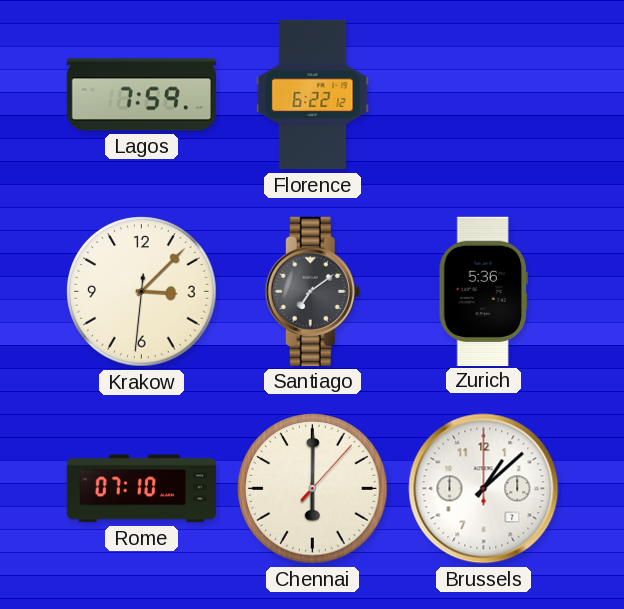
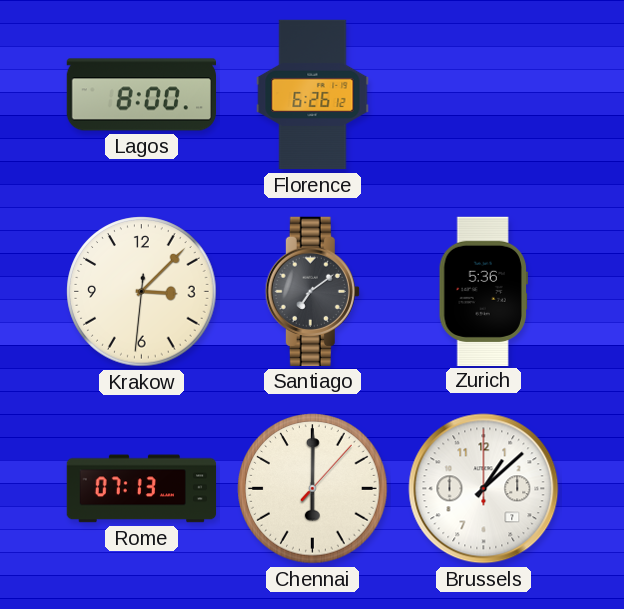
Lagos: 7:59 -> 8:00
Florence: 6:22 -> 6:26
Rome: 07:10 -> 07:13
